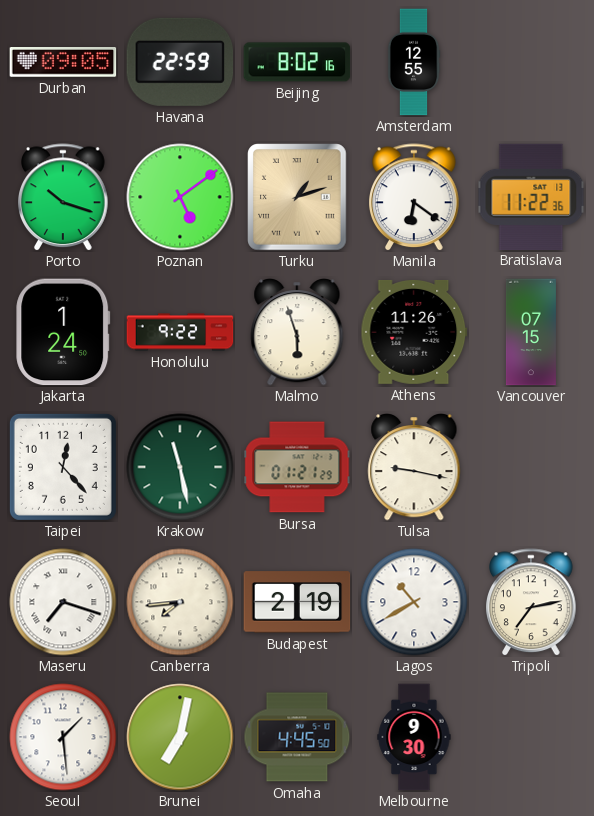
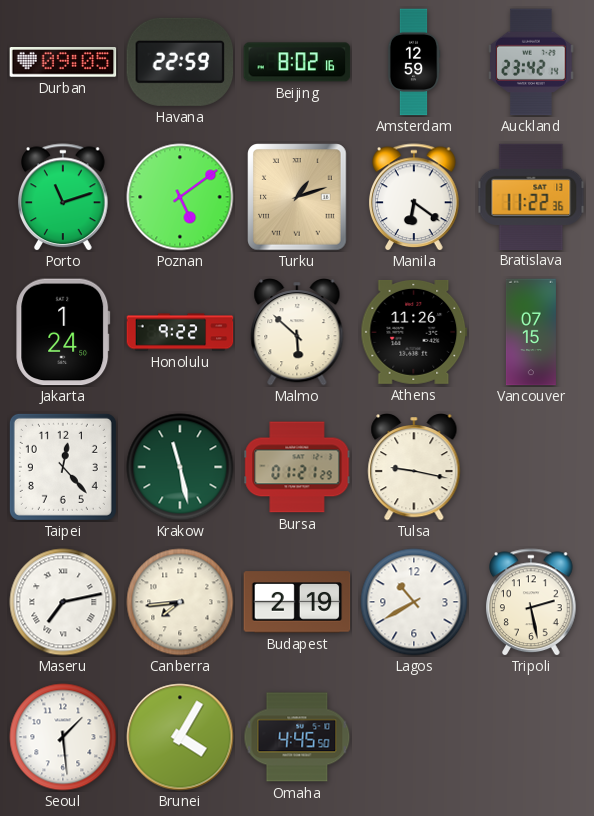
Amsterdam: 12:55 -> 12:59
Auckland: none -> 23:42
Porto: 10:18 -> 11:12
Malmo: 5:57 -> 5:52
Maseru: 7:18 -> 7:13
Tripoli: 7:13 -> 2:28
Brunei: 7:02 -> 4:05
Melbourne: 9:30 -> none
